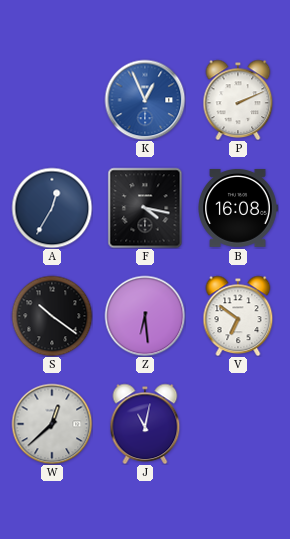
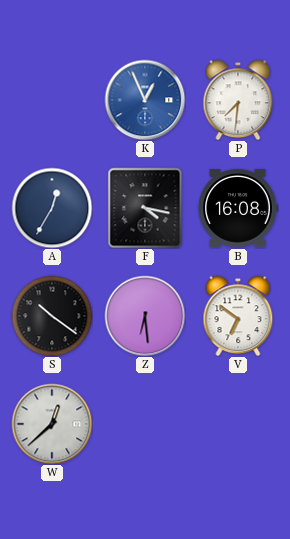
P: 2:11 -> 7:31
J: 11:02 -> none
